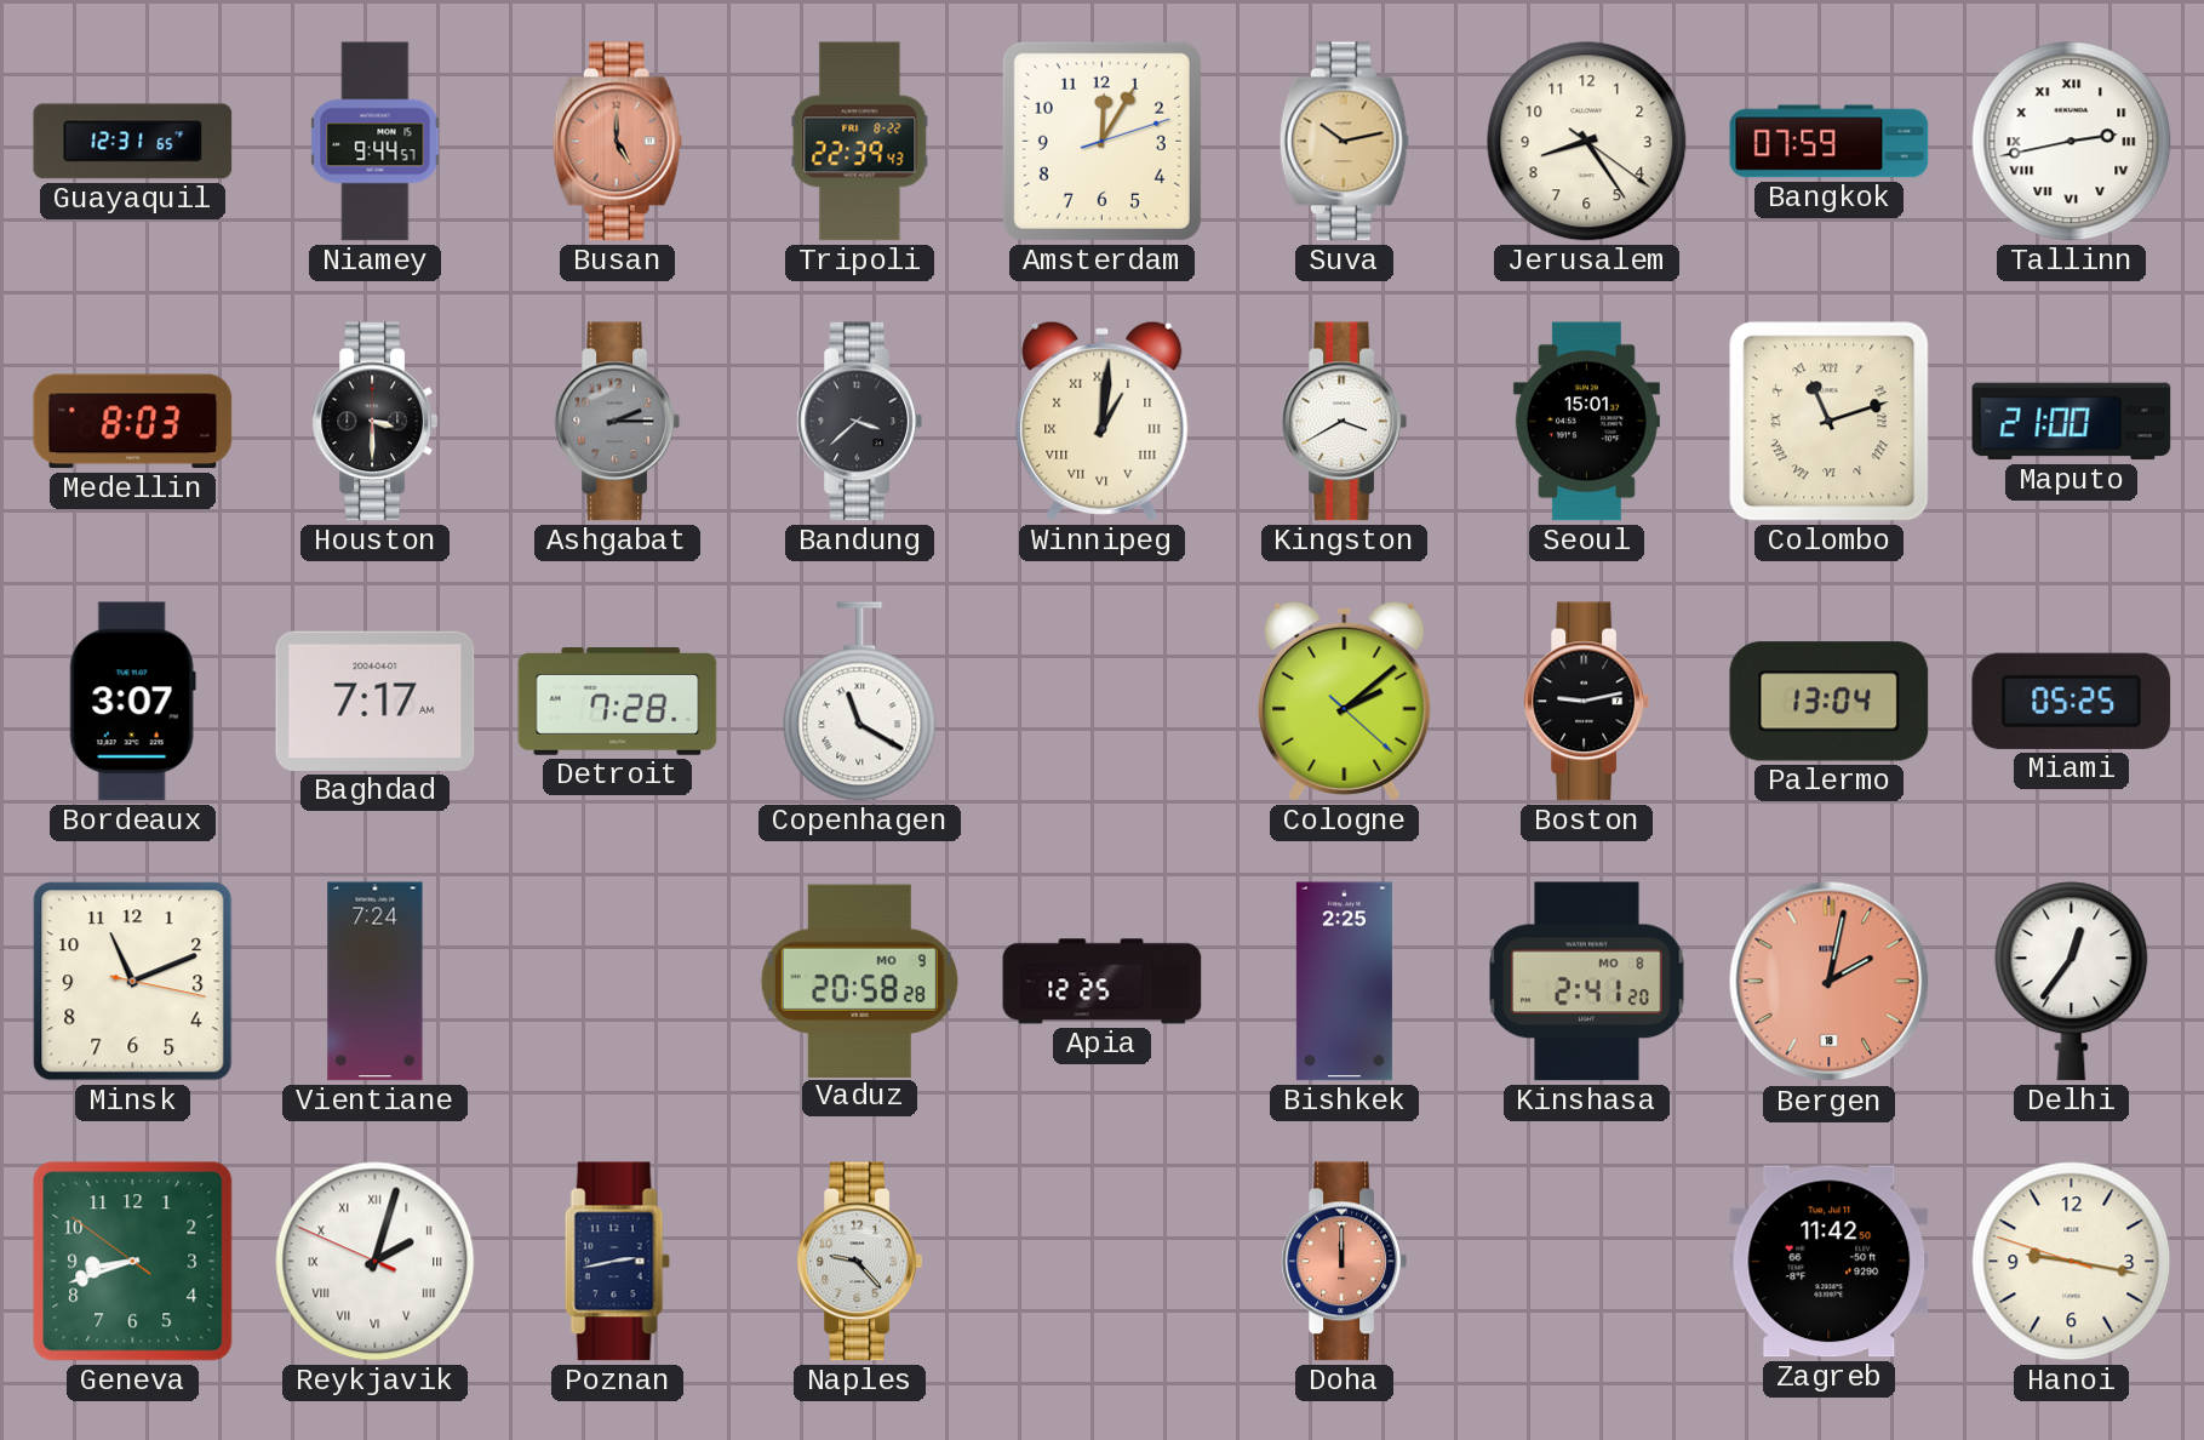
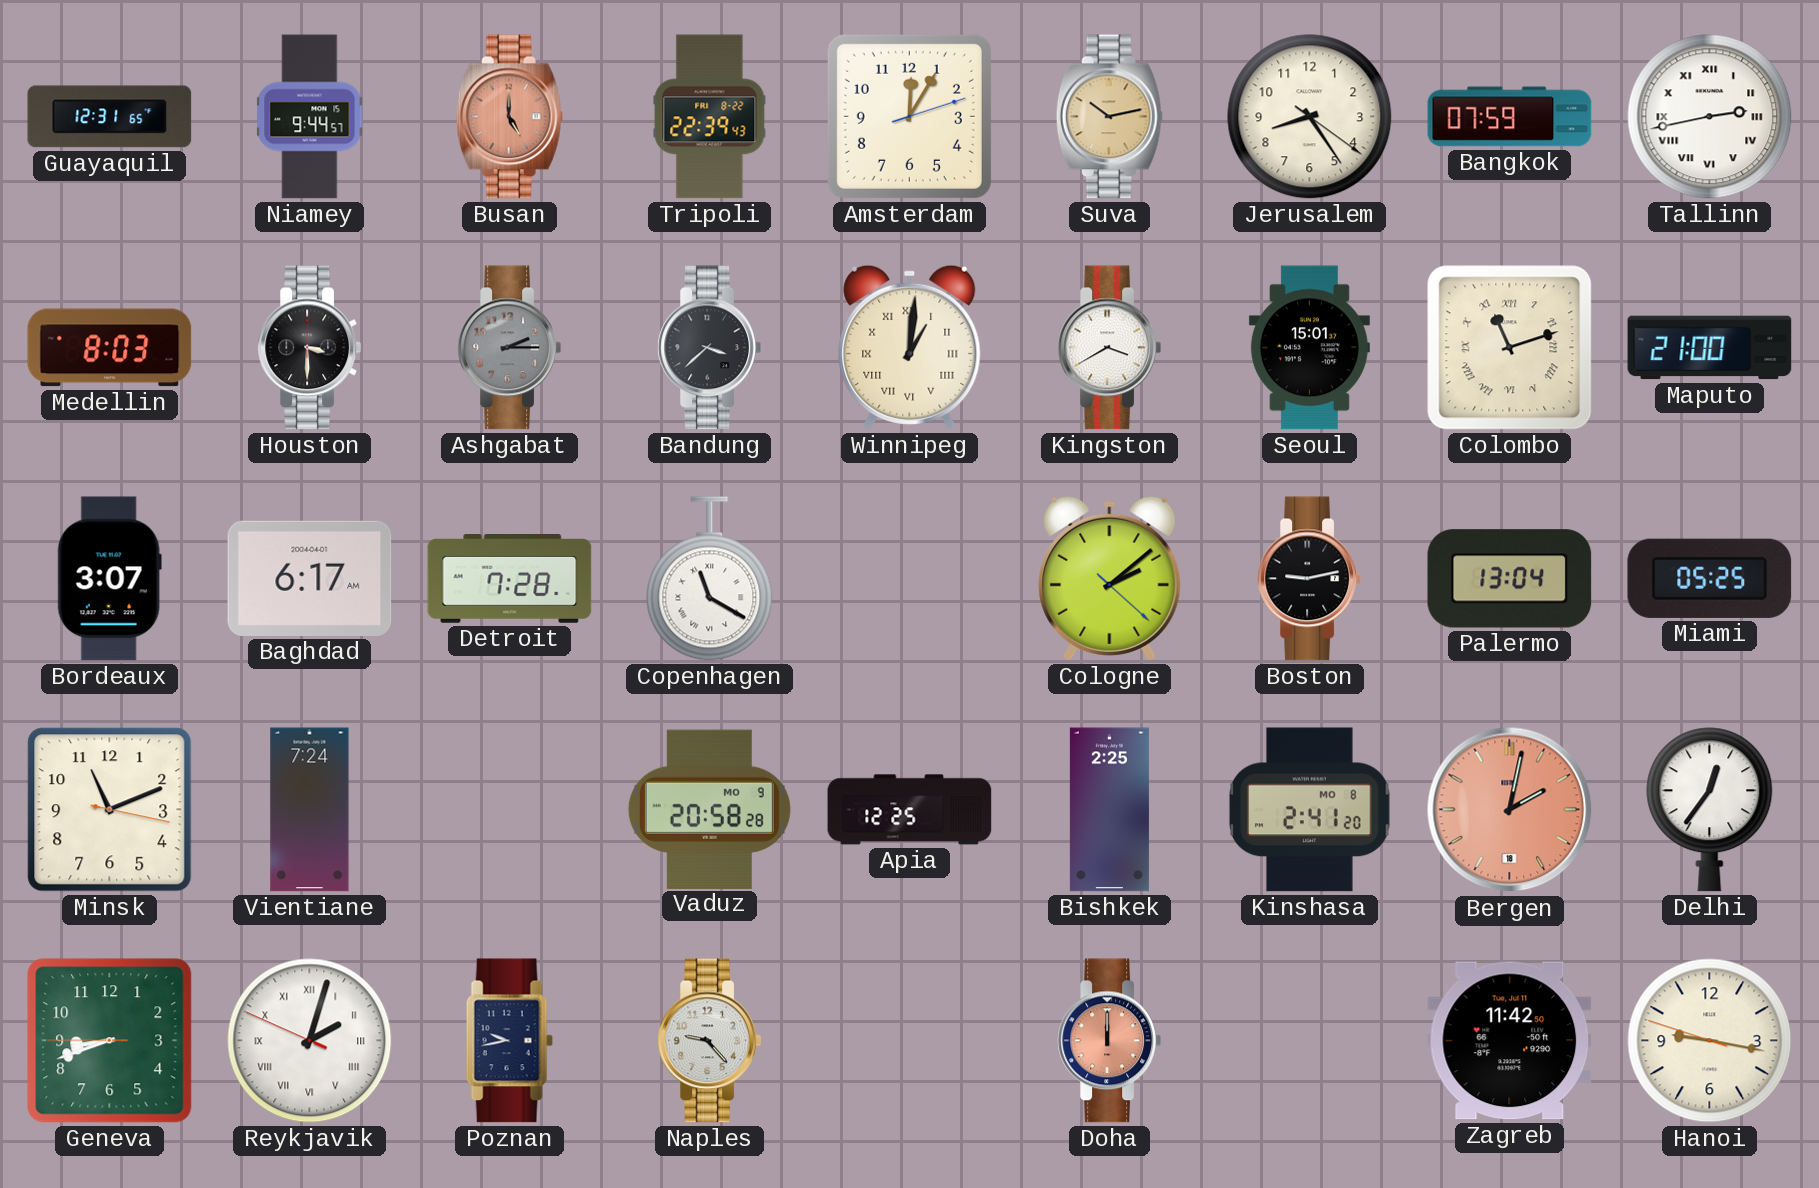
Baghdad: 7:17 -> 6:17
Geneva: 8:41:51 -> 8:41:45
Poznan: 2:43 -> 9:43
